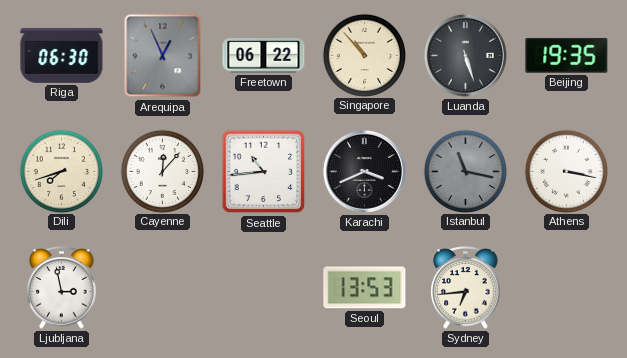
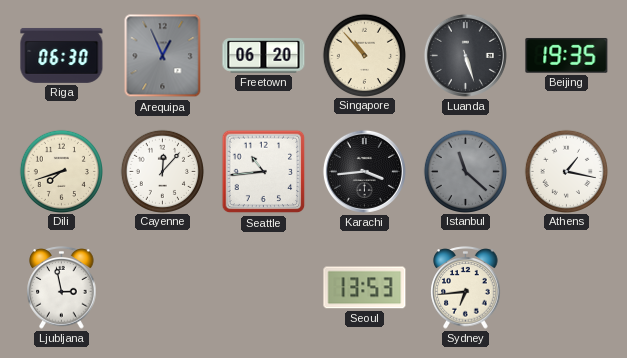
Freetown: 06:22 -> 06:20
Karachi: 3:41 -> 3:44
Istanbul: 11:17 -> 11:22
Athens: 3:17 -> 1:17
